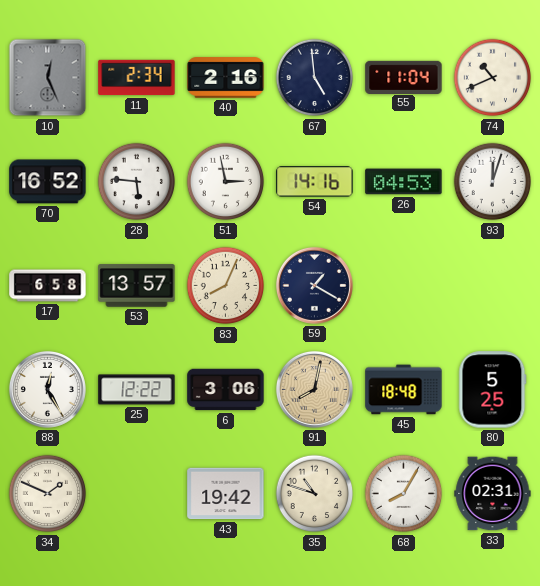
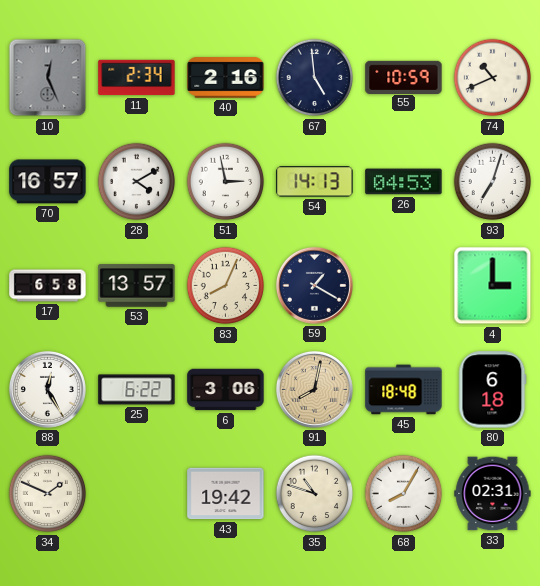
55: 11:04 -> 10:59
70: 16:52 -> 16:57
28: 5:46 -> 4:10
54: 14:16 -> 14:13
93: 12:03 -> 7:03
4: none -> 3:00
25: 12:22 -> 6:22
80: 5:25 -> 6:18
